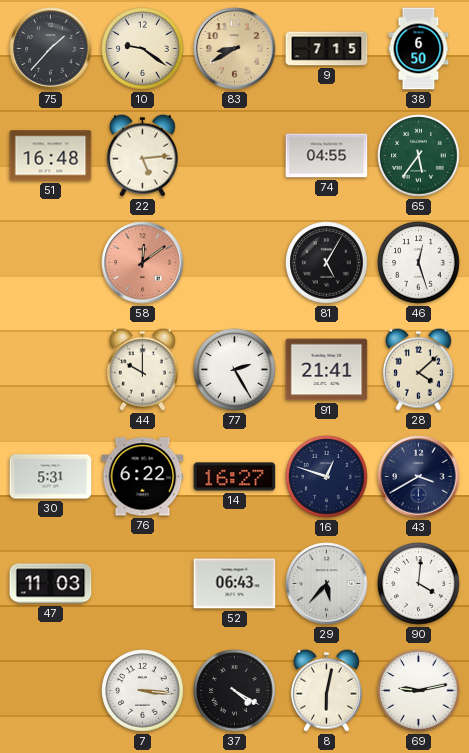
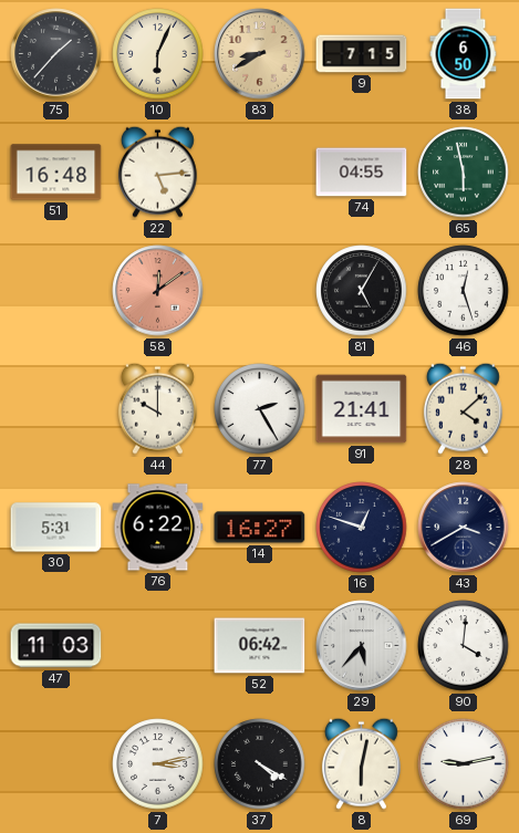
10: 9:21 -> 6:04
65: 5:36 -> 5:58
52: 06:43 -> 06:42
7: 3:16 -> 3:13
